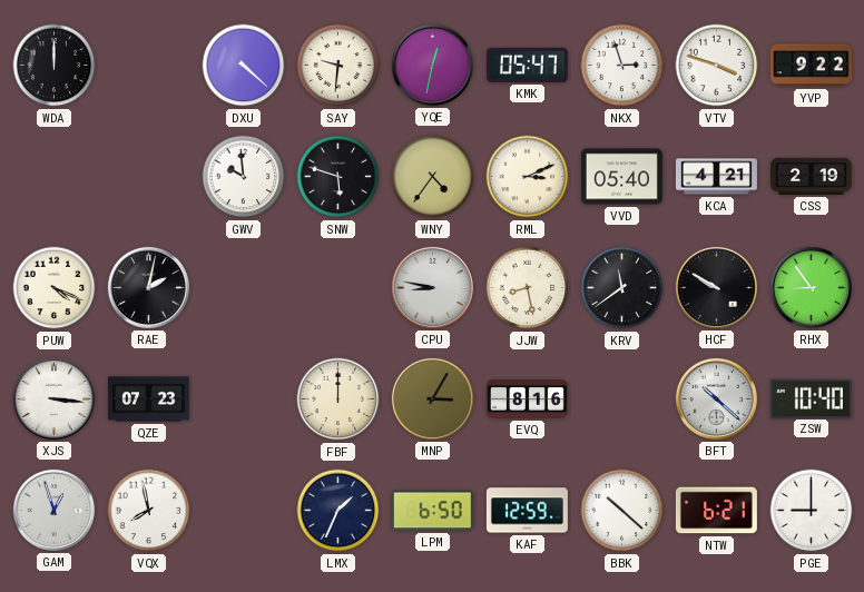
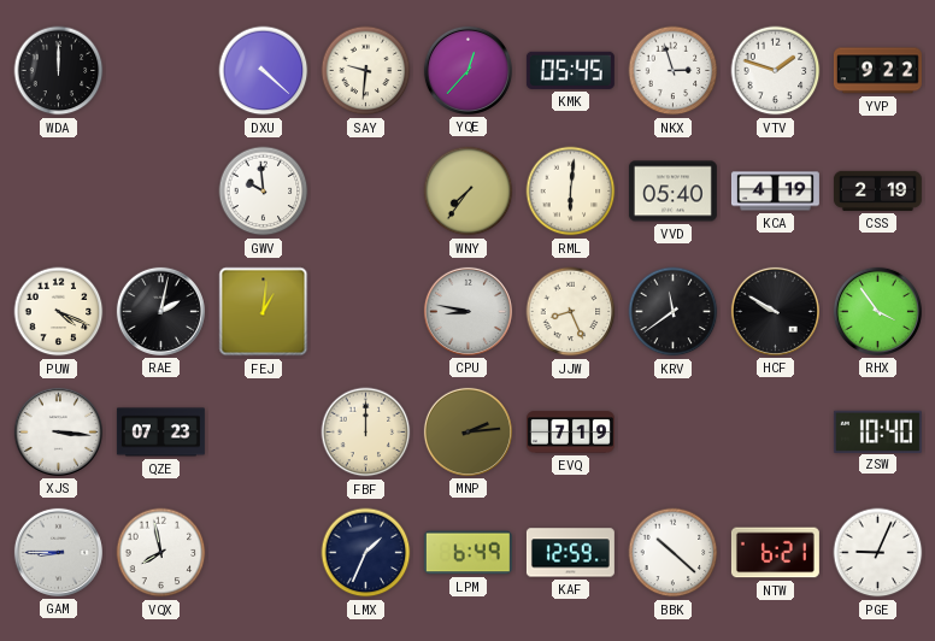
YQE: 12:32 -> 12:37
KMK: 05:47 -> 05:45
VTV: 3:48 -> 1:48
SNW: 5:48 -> none
WNY: 4:36 -> 7:36
RML: 3:11 -> 6:01
KCA: 4:21 -> 4:19
FEJ: none -> 1:01
JJW: 8:28 -> 8:26
RHX: 8:54 -> 3:54
MNP: 3:05 -> 2:14
EVQ: 8:16 -> 7:19
BFT: 10:22 -> none
GAM: 12:57 -> 8:45
LPM: 6:50 -> 6:49
PGE: 9:00 -> 9:04
